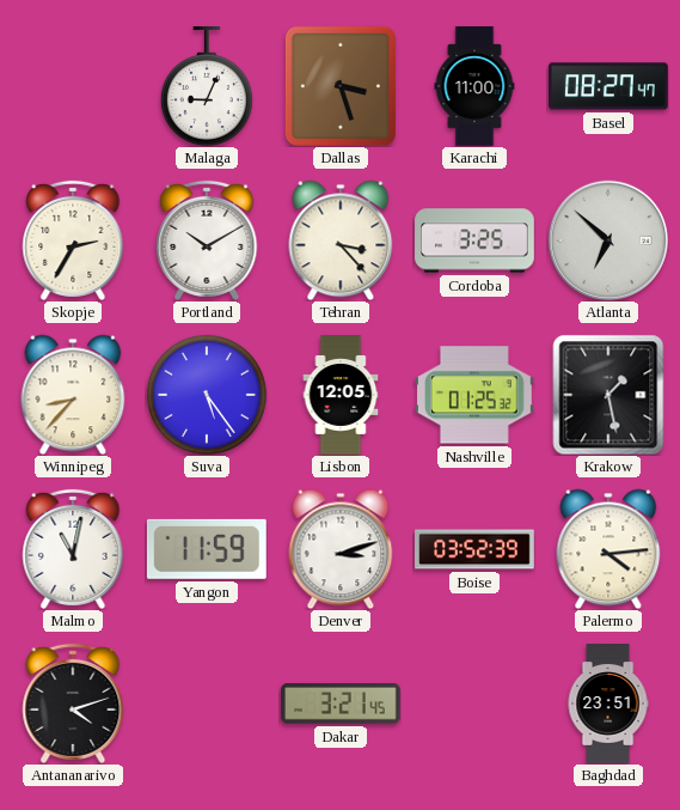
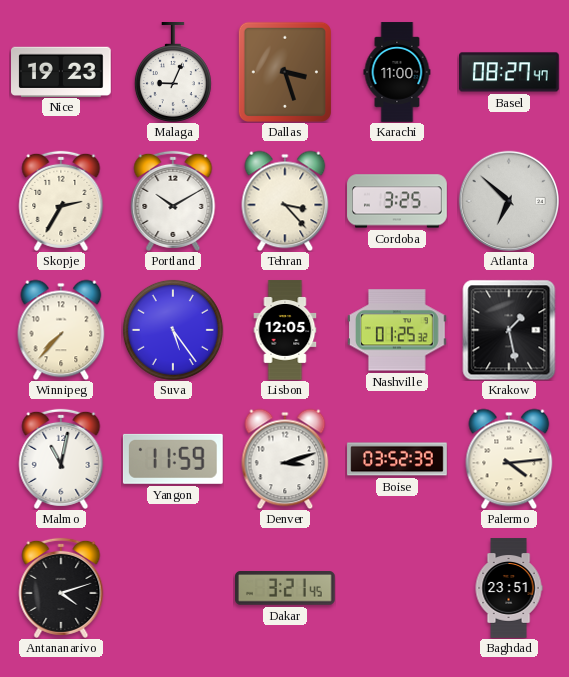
Nice: none -> 19:23
Winnipeg: 8:37 -> 7:37
